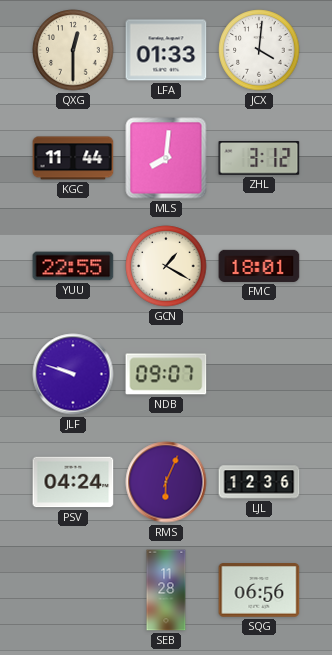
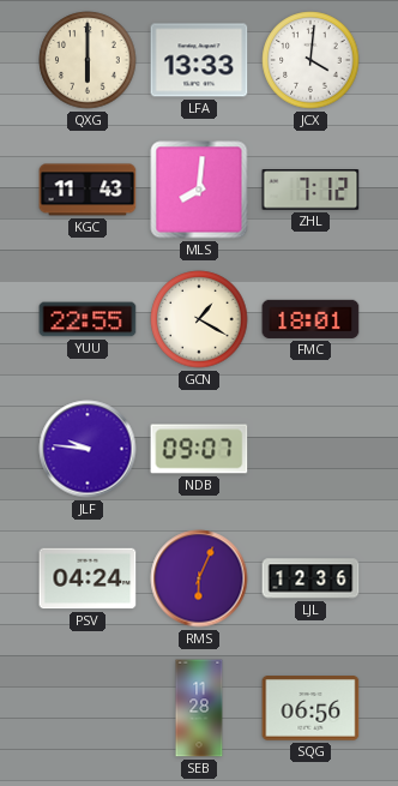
QXG: 12:30 -> 6:00
LFA: 01:33 -> 13:33
KGC: 11:44 -> 11:43
ZHL: 3:12 -> 7:12
JLF: 9:48 -> 9:46
